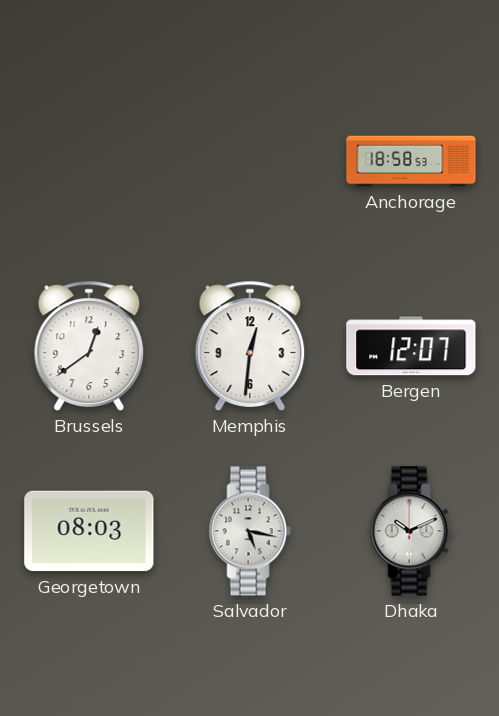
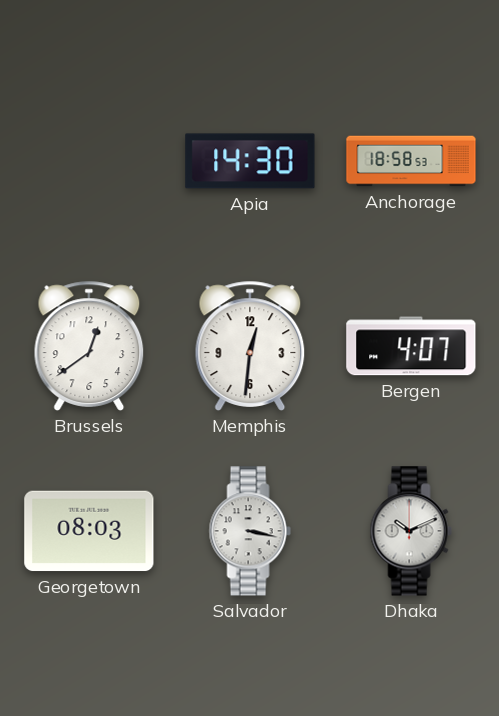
Apia: none -> 14:30
Bergen: 12:07 -> 4:07
Salvador: 5:17 -> 3:17
